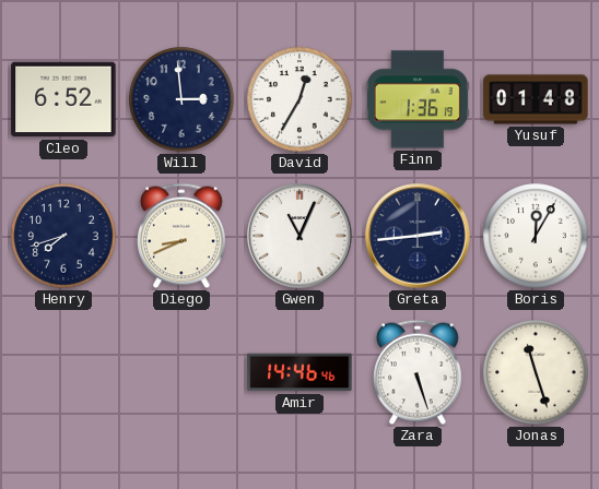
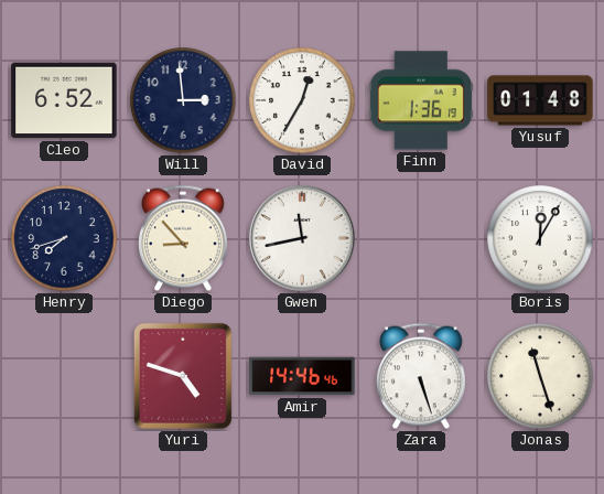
Diego: 8:41 -> 8:53
Gwen: 11:04 -> 11:43
Greta: 2:44 -> none
Yuri: none -> 4:48
